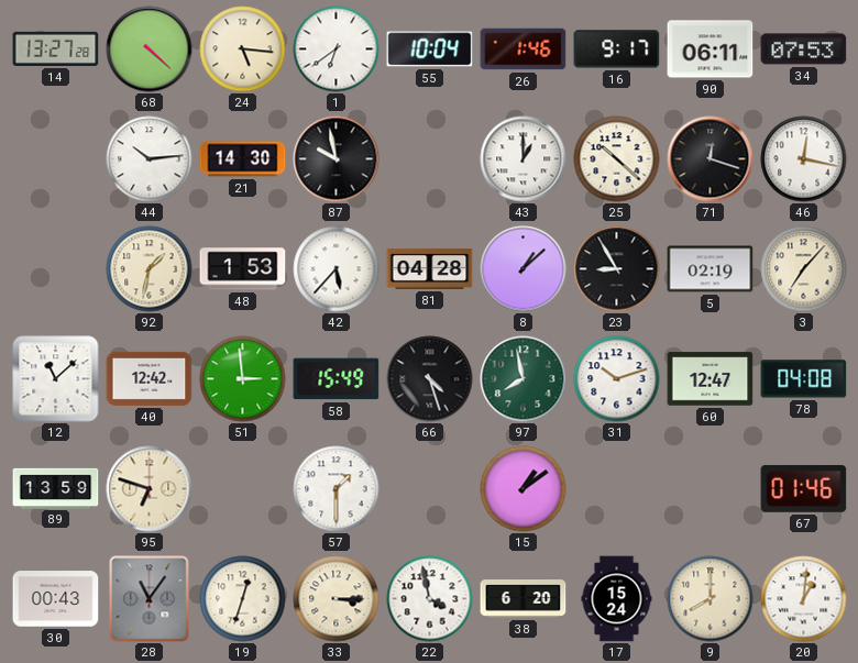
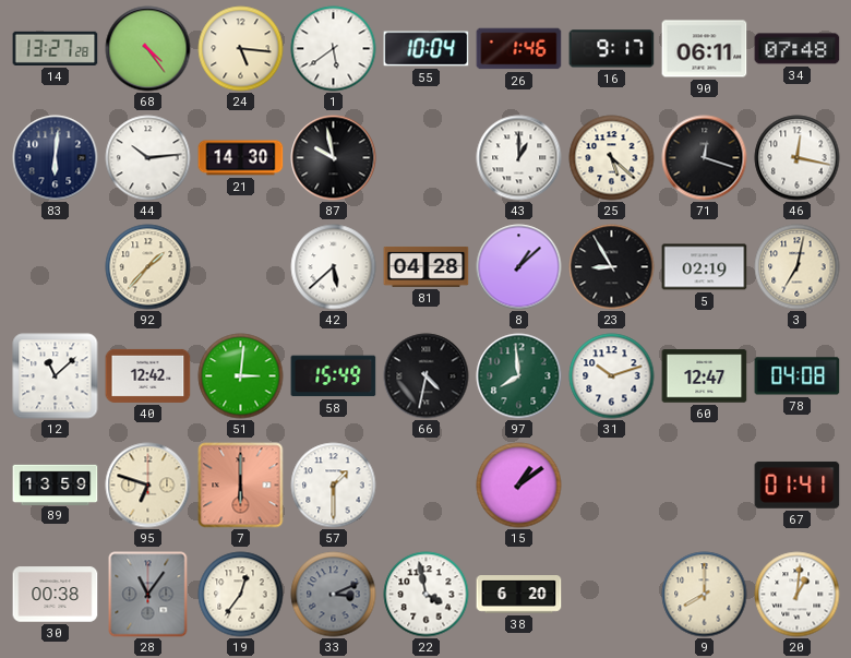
68: 4:22 -> 4:24
1: 6:39 -> 5:39
34: 07:53 -> 07:48
83: none -> 6:01
25: 10:22 -> 5:22
92: 1:32 -> 1:37
48: 1:53 -> none
42: 5:37 -> 5:38
3: 7:07 -> 7:02
51: 2:59 -> 3:01
66: 4:27 -> 4:32
97: 7:58 -> 7:59
7: none -> 6:00
67: 01:46 -> 01:41
30: 00:43 -> 00:38
19: 12:33 -> 12:36
33: 3:15 -> 3:11
33 dial: cream -> grey
17: 15:24 -> none
